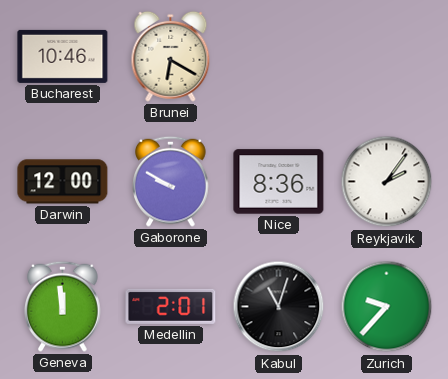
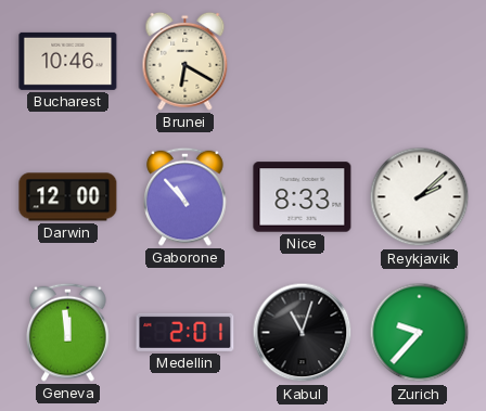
Gaborone: 9:50 -> 10:53
Nice: 8:36 -> 8:33
Reykjavik: 2:06 -> 2:08
